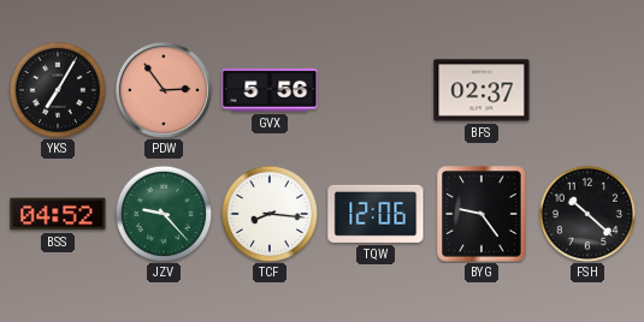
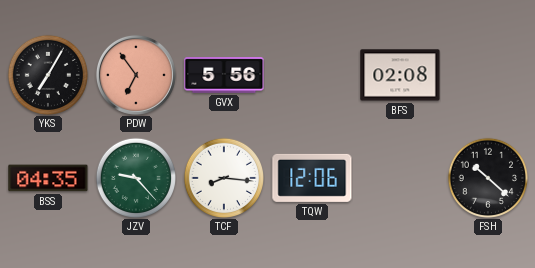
PDW: 2:54 -> 6:54
BFS: 02:37 -> 02:08
BSS: 04:52 -> 04:35
BYG: 9:24 -> none
